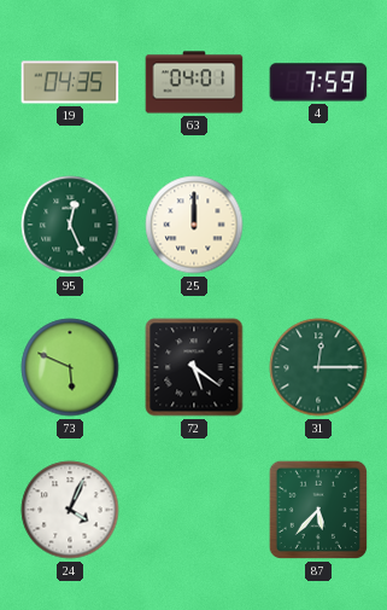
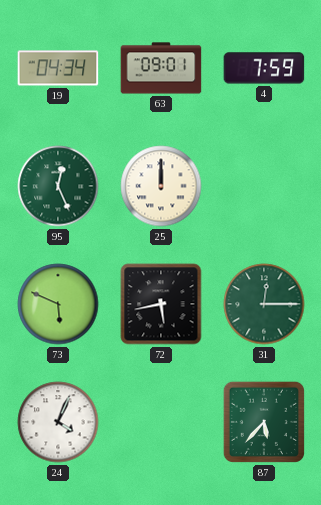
19: 04:35 -> 04:34
63: 04:01 -> 09:01
72: 5:21 -> 5:43
